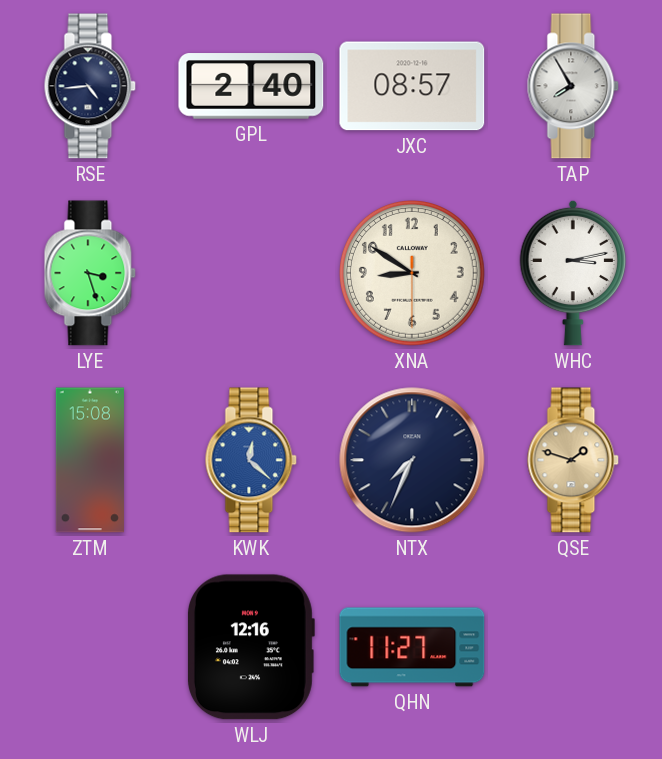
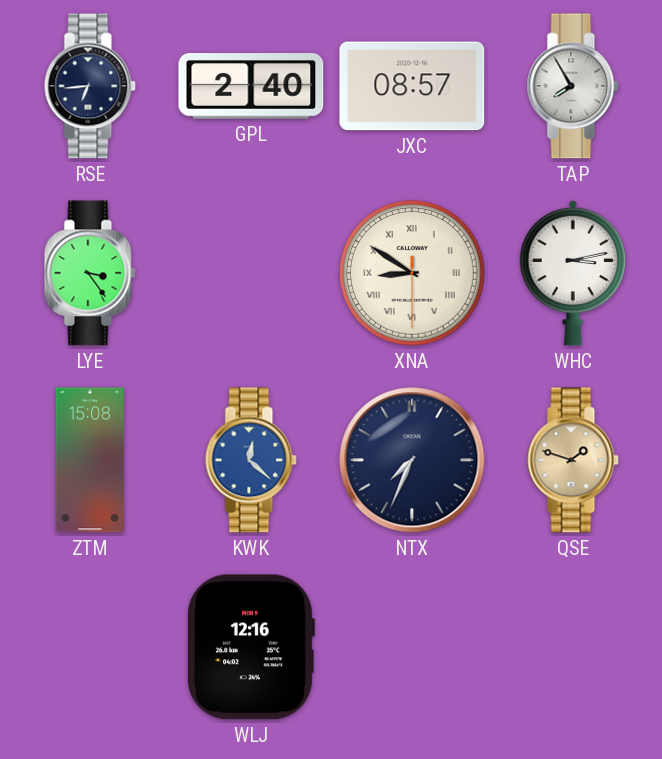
RSE: 4:44 -> 6:44
LYE: 3:27 -> 3:24
XNA numerals: Arabic -> Roman
QHN: 11:27 -> none
